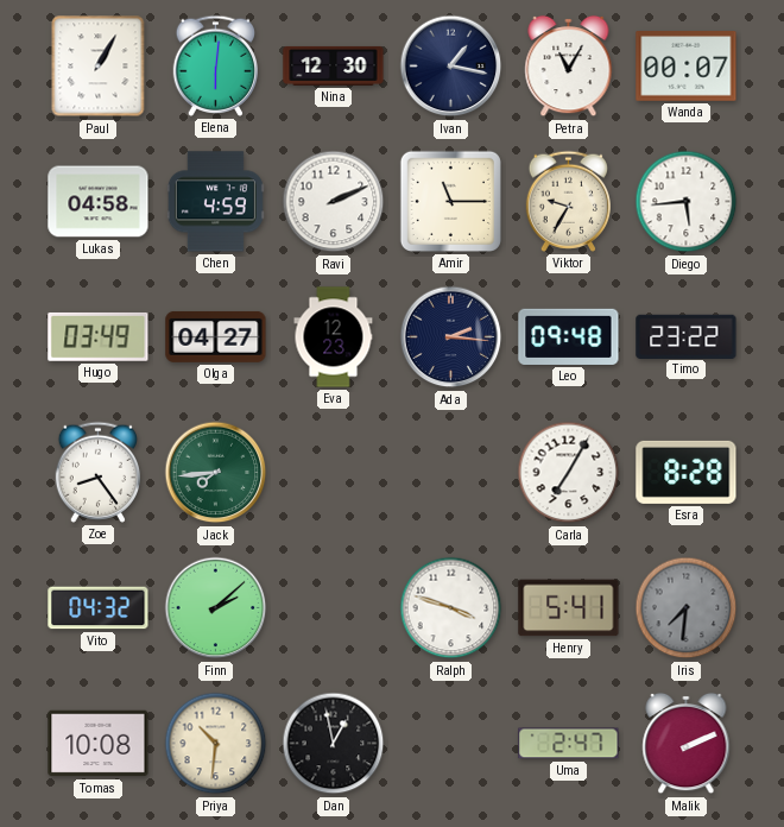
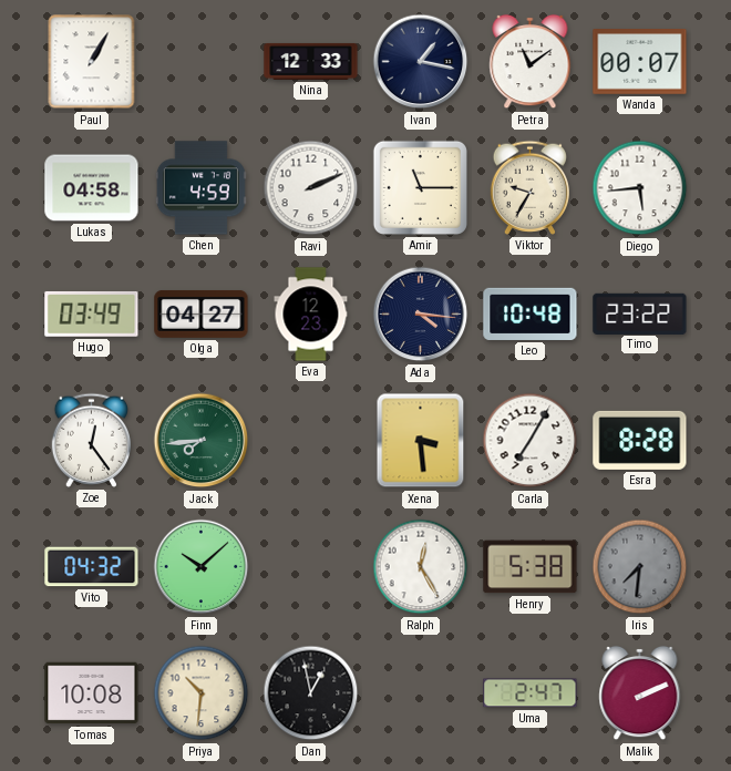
Elena: 6:01 -> none
Nina: 12:30 -> 12:33
Petra: 11:05 -> 11:09
Ada: 2:16 -> 4:16
Leo: 09:48 -> 10:48
Zoe: 8:24 -> 12:24
Xena: none -> 3:29
Finn: 2:08 -> 10:08
Ralph: 3:48 -> 12:25
Henry: 5:41 -> 5:38
